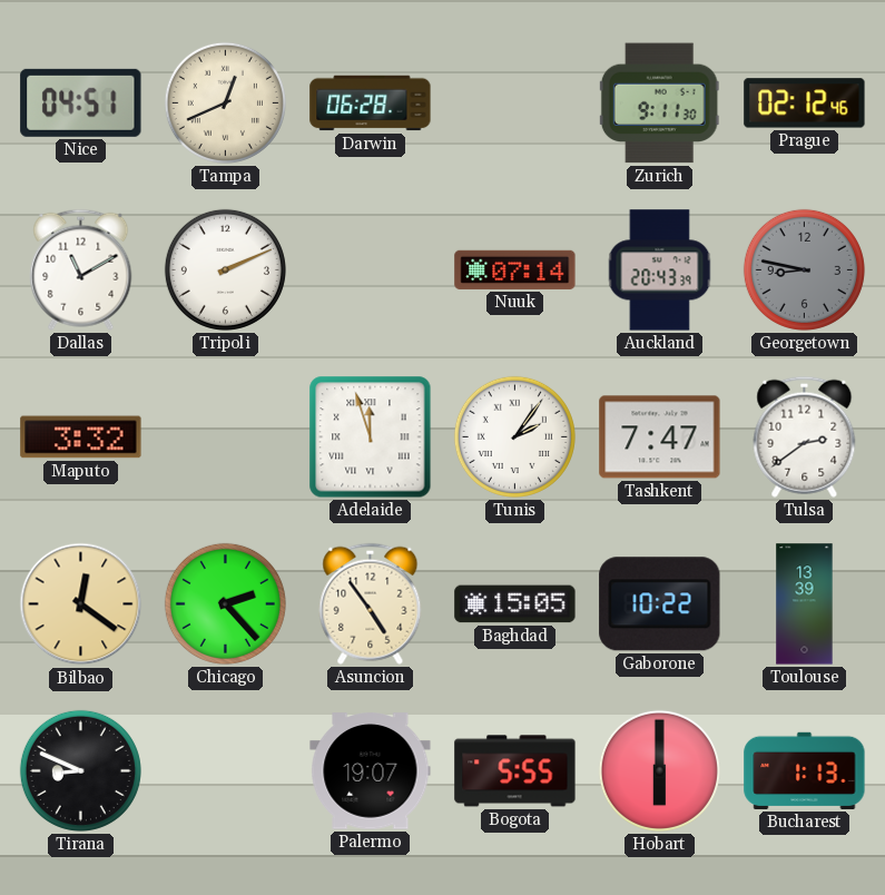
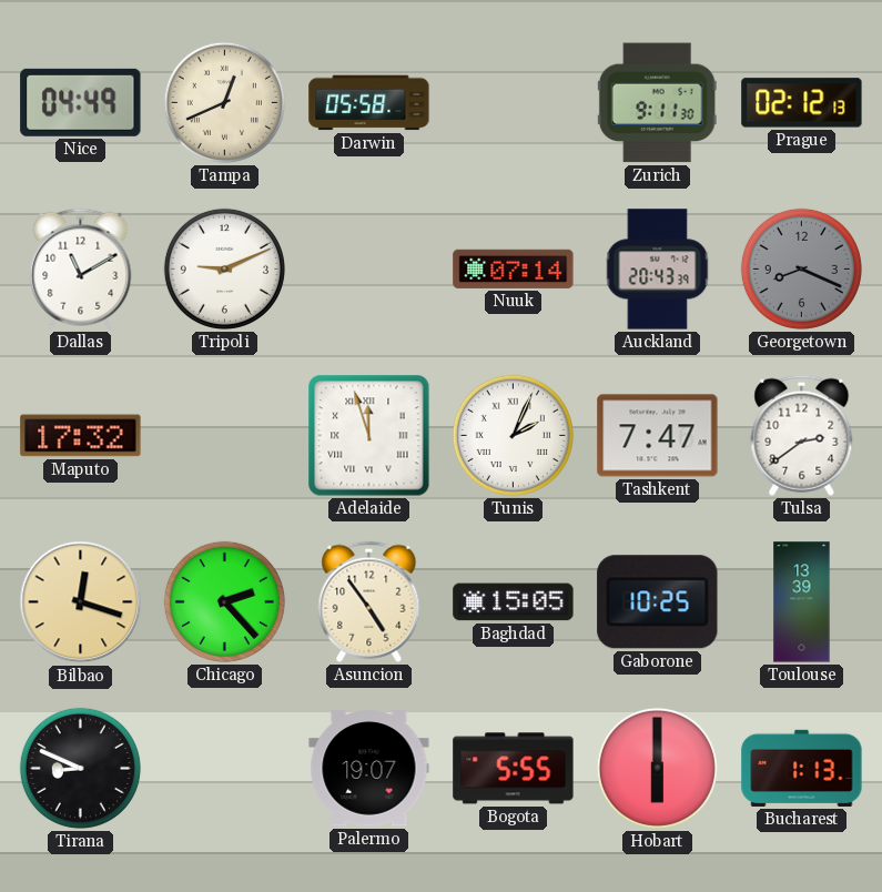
Nice: 04:51 -> 04:49
Darwin: 06:28 -> 05:58
Prague: 02:12:46 -> 02:12:13
Tripoli: 2:11 -> 9:11
Georgetown: 8:47 -> 8:19
Maputo: 3:32 -> 17:32
Tunis: 2:06 -> 2:04
Bilbao: 12:21 -> 12:18
Gaborone: 10:22 -> 10:25
